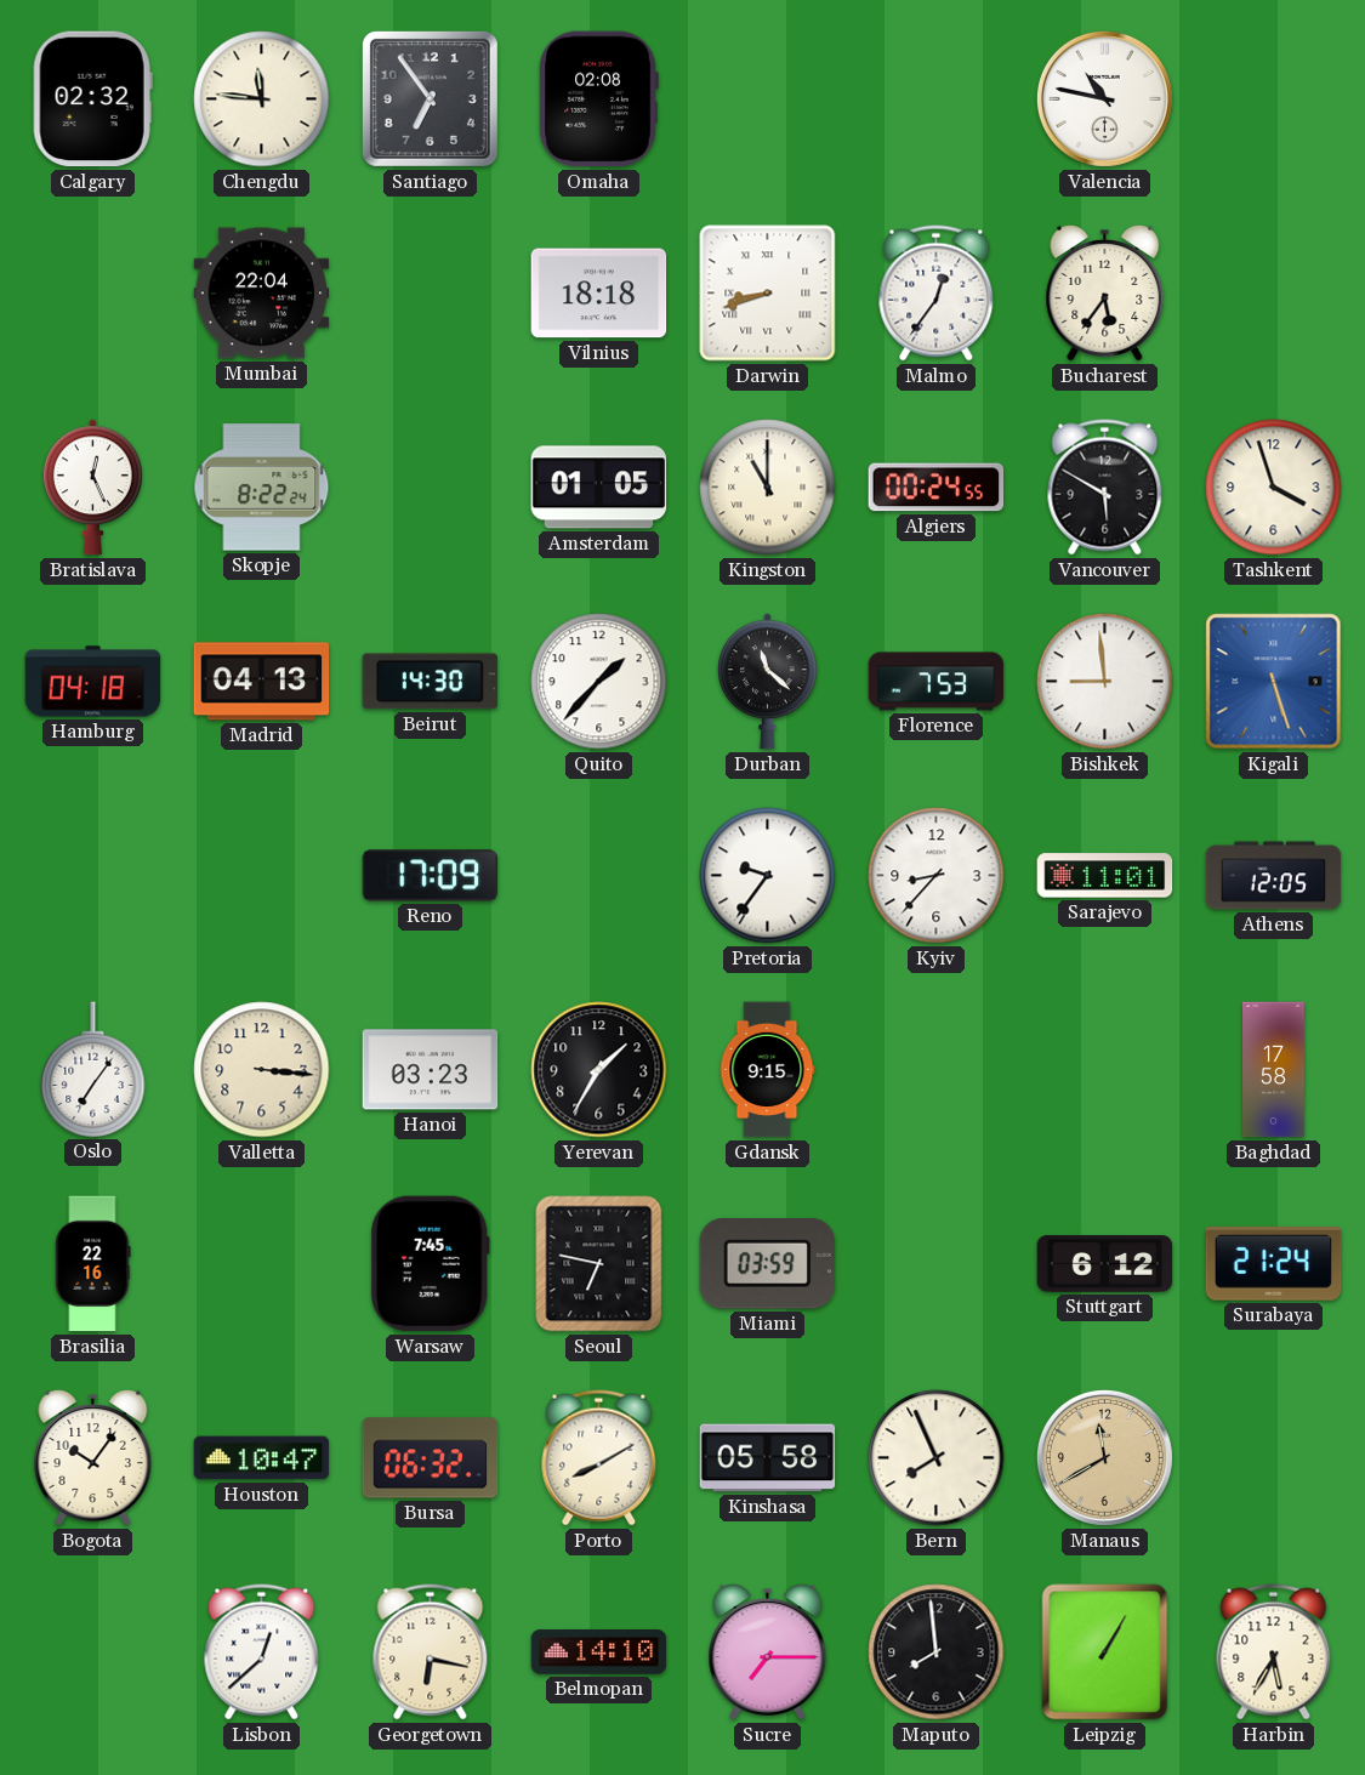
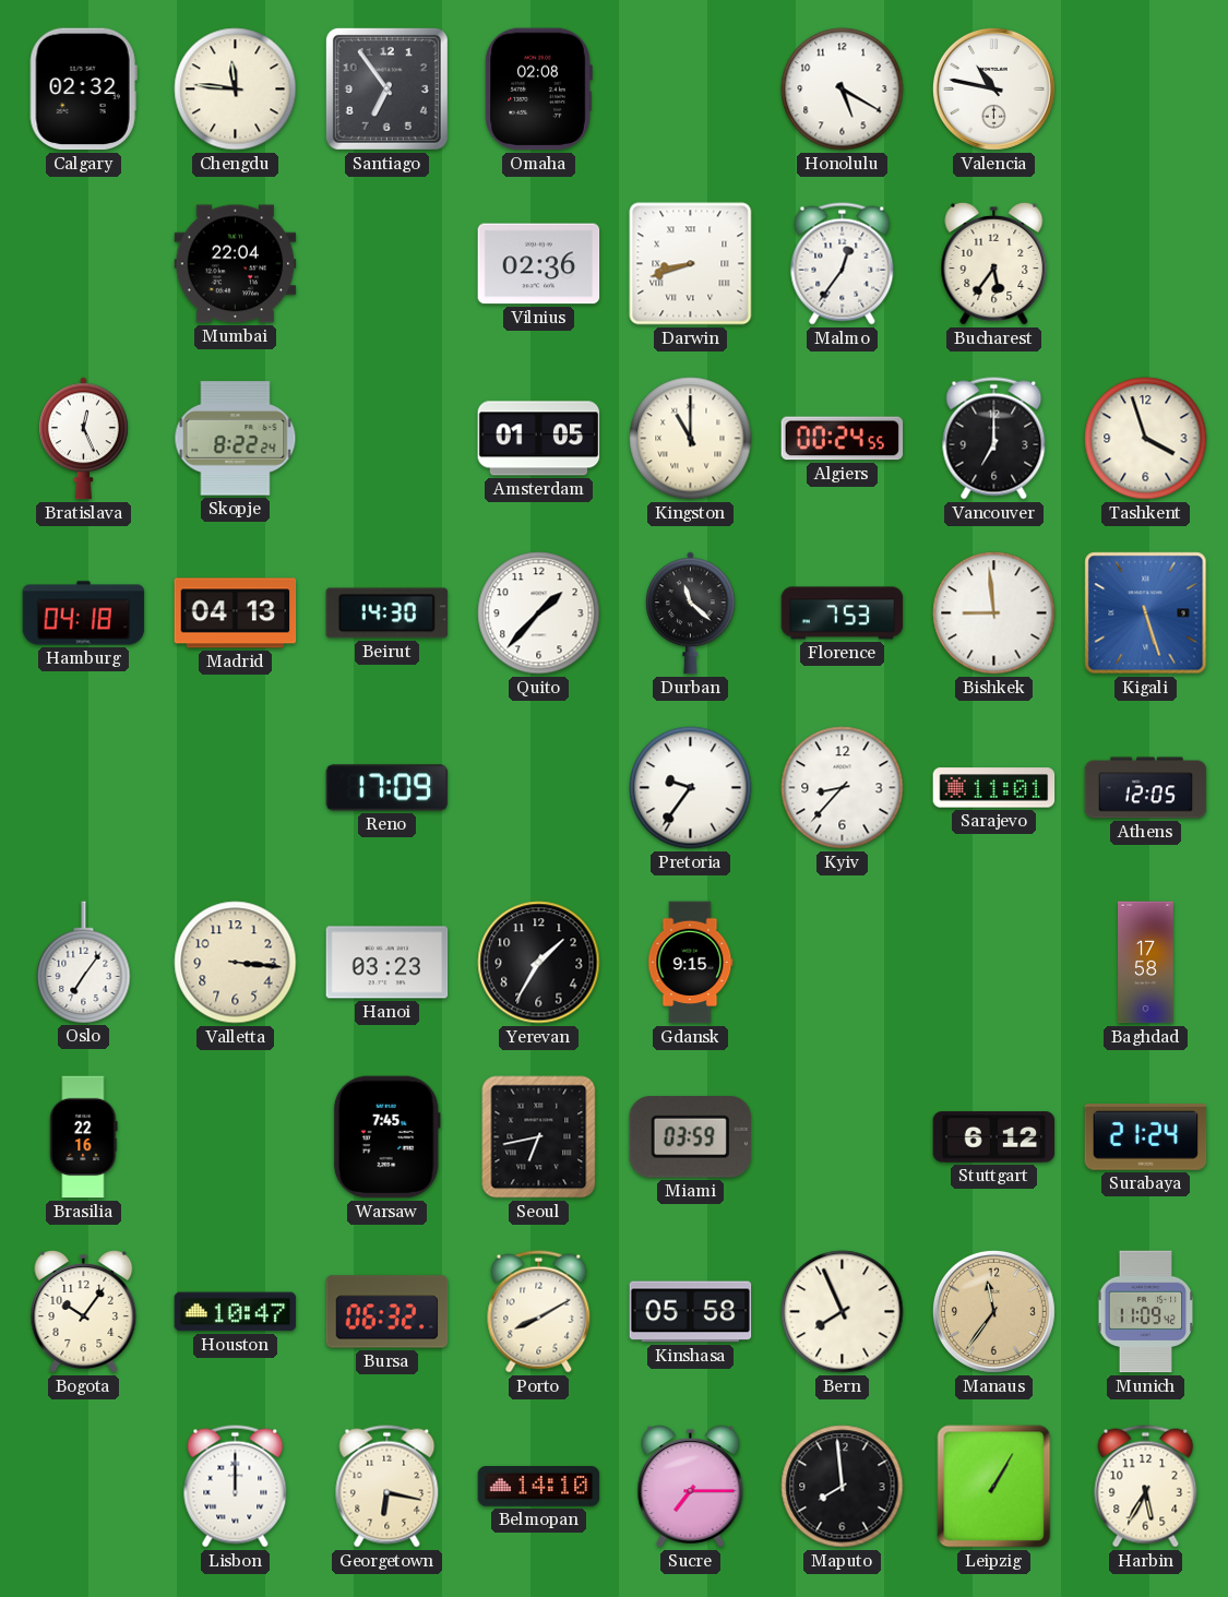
Honolulu: none -> 5:20
Vilnius: 18:18 -> 02:36
Vancouver: 5:50 -> 7:00
Seoul: 6:47 -> 6:43
Manaus: 11:40 -> 11:36
Munich: none -> 11:09
Lisbon: 12:38 -> 12:00
